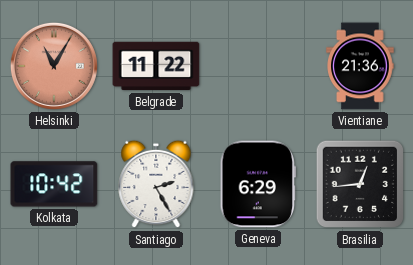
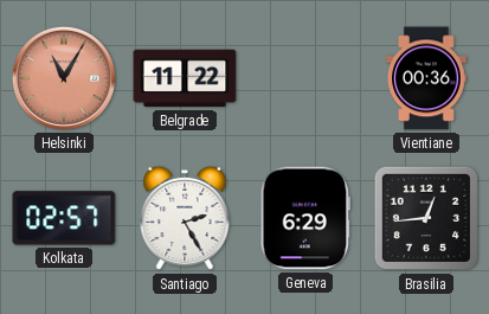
Vientiane: 21:36 -> 00:36
Kolkata: 10:42 -> 02:57
